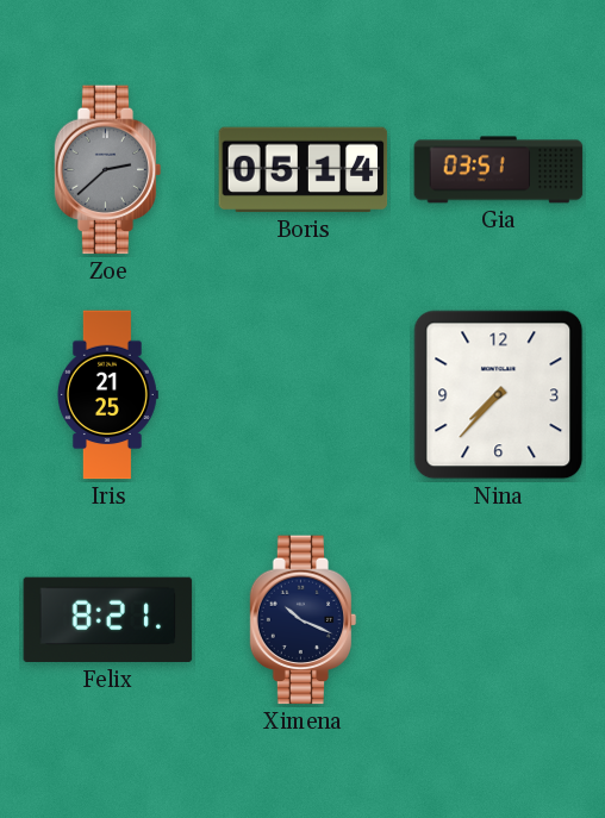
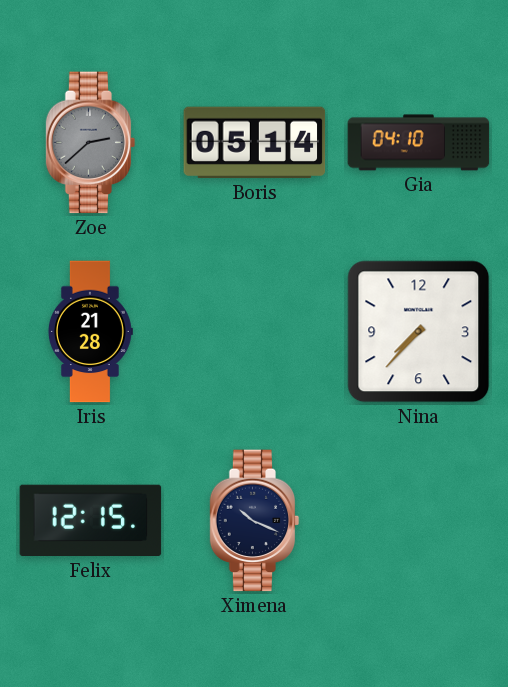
Gia: 03:51 -> 04:10
Iris: 21:25 -> 21:28
Felix: 8:21 -> 12:15
